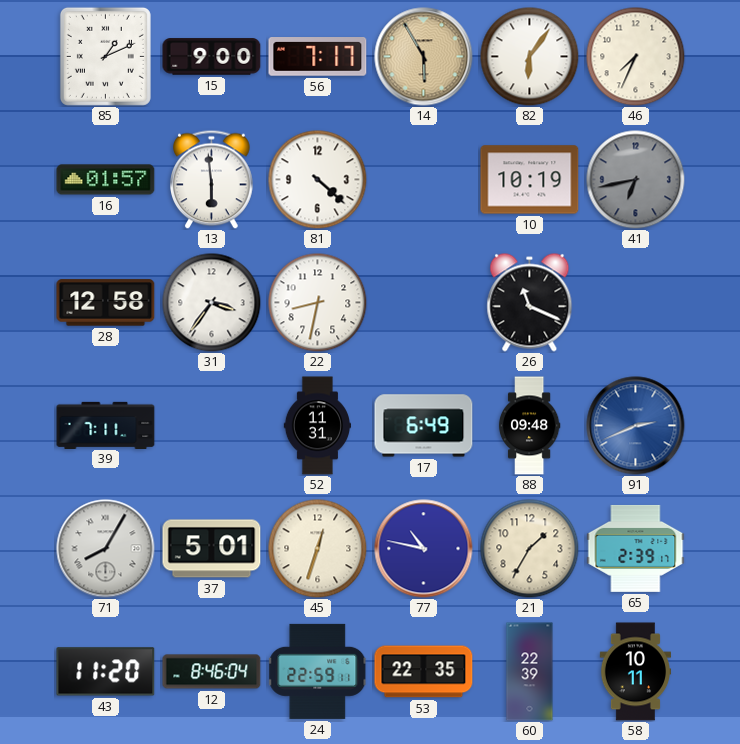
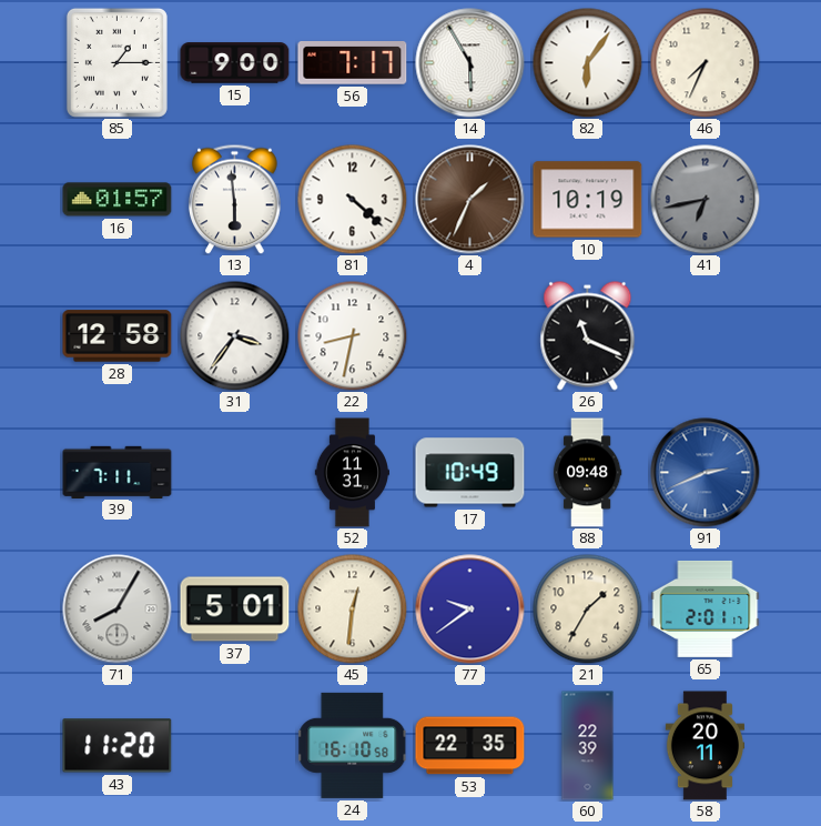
85: 1:11 -> 1:15
14 dial: champagne -> white
4: none -> 1:34
17: 6:49 -> 10:49
45: 12:33 -> 12:31
77: 10:47 -> 9:39
65: 2:39 -> 2:01
12: 8:46 -> none
24: 22:59 -> 16:10
58: 10:11 -> 20:11
